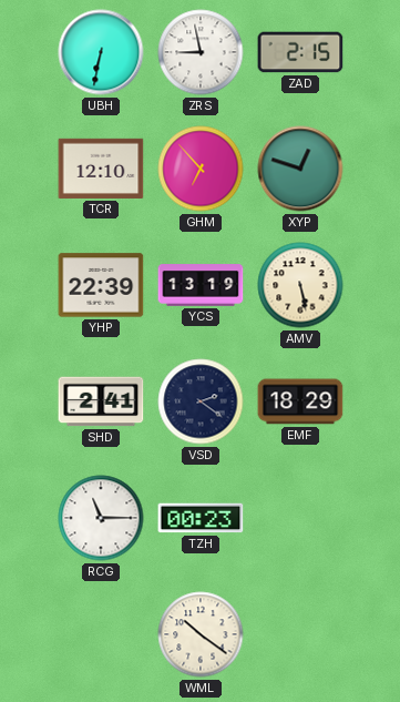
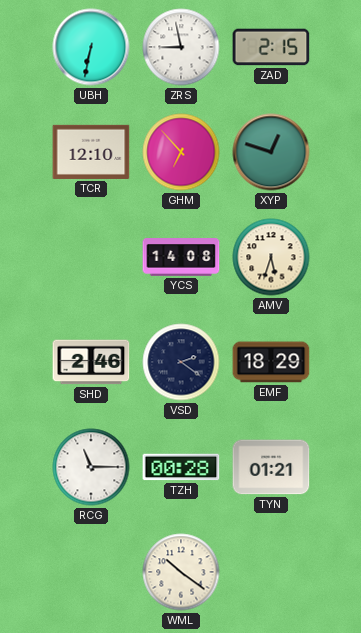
YHP: 22:39 -> none
YCS: 13:19 -> 14:08
AMV: 5:28 -> 5:33
SHD: 2:41 -> 2:46
TZH: 00:23 -> 00:28
TYN: none -> 01:21
